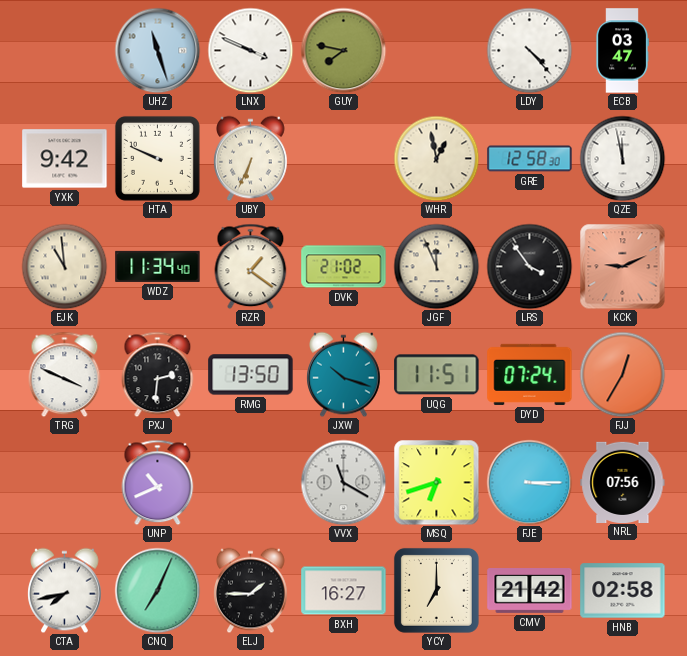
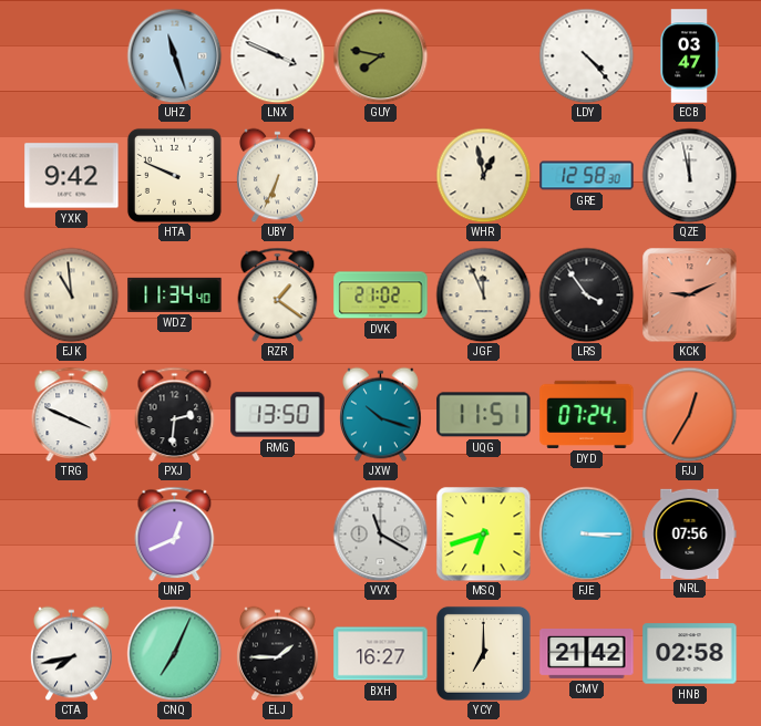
UNP: 10:41 -> 12:41
